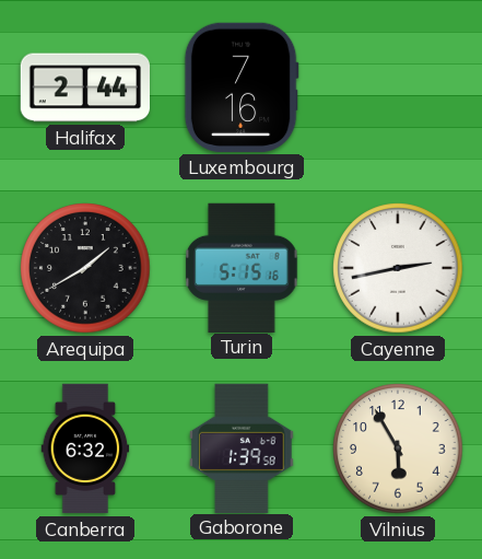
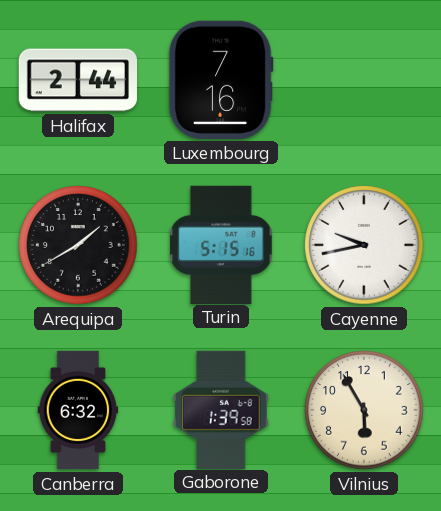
Cayenne: 2:43 -> 9:43
